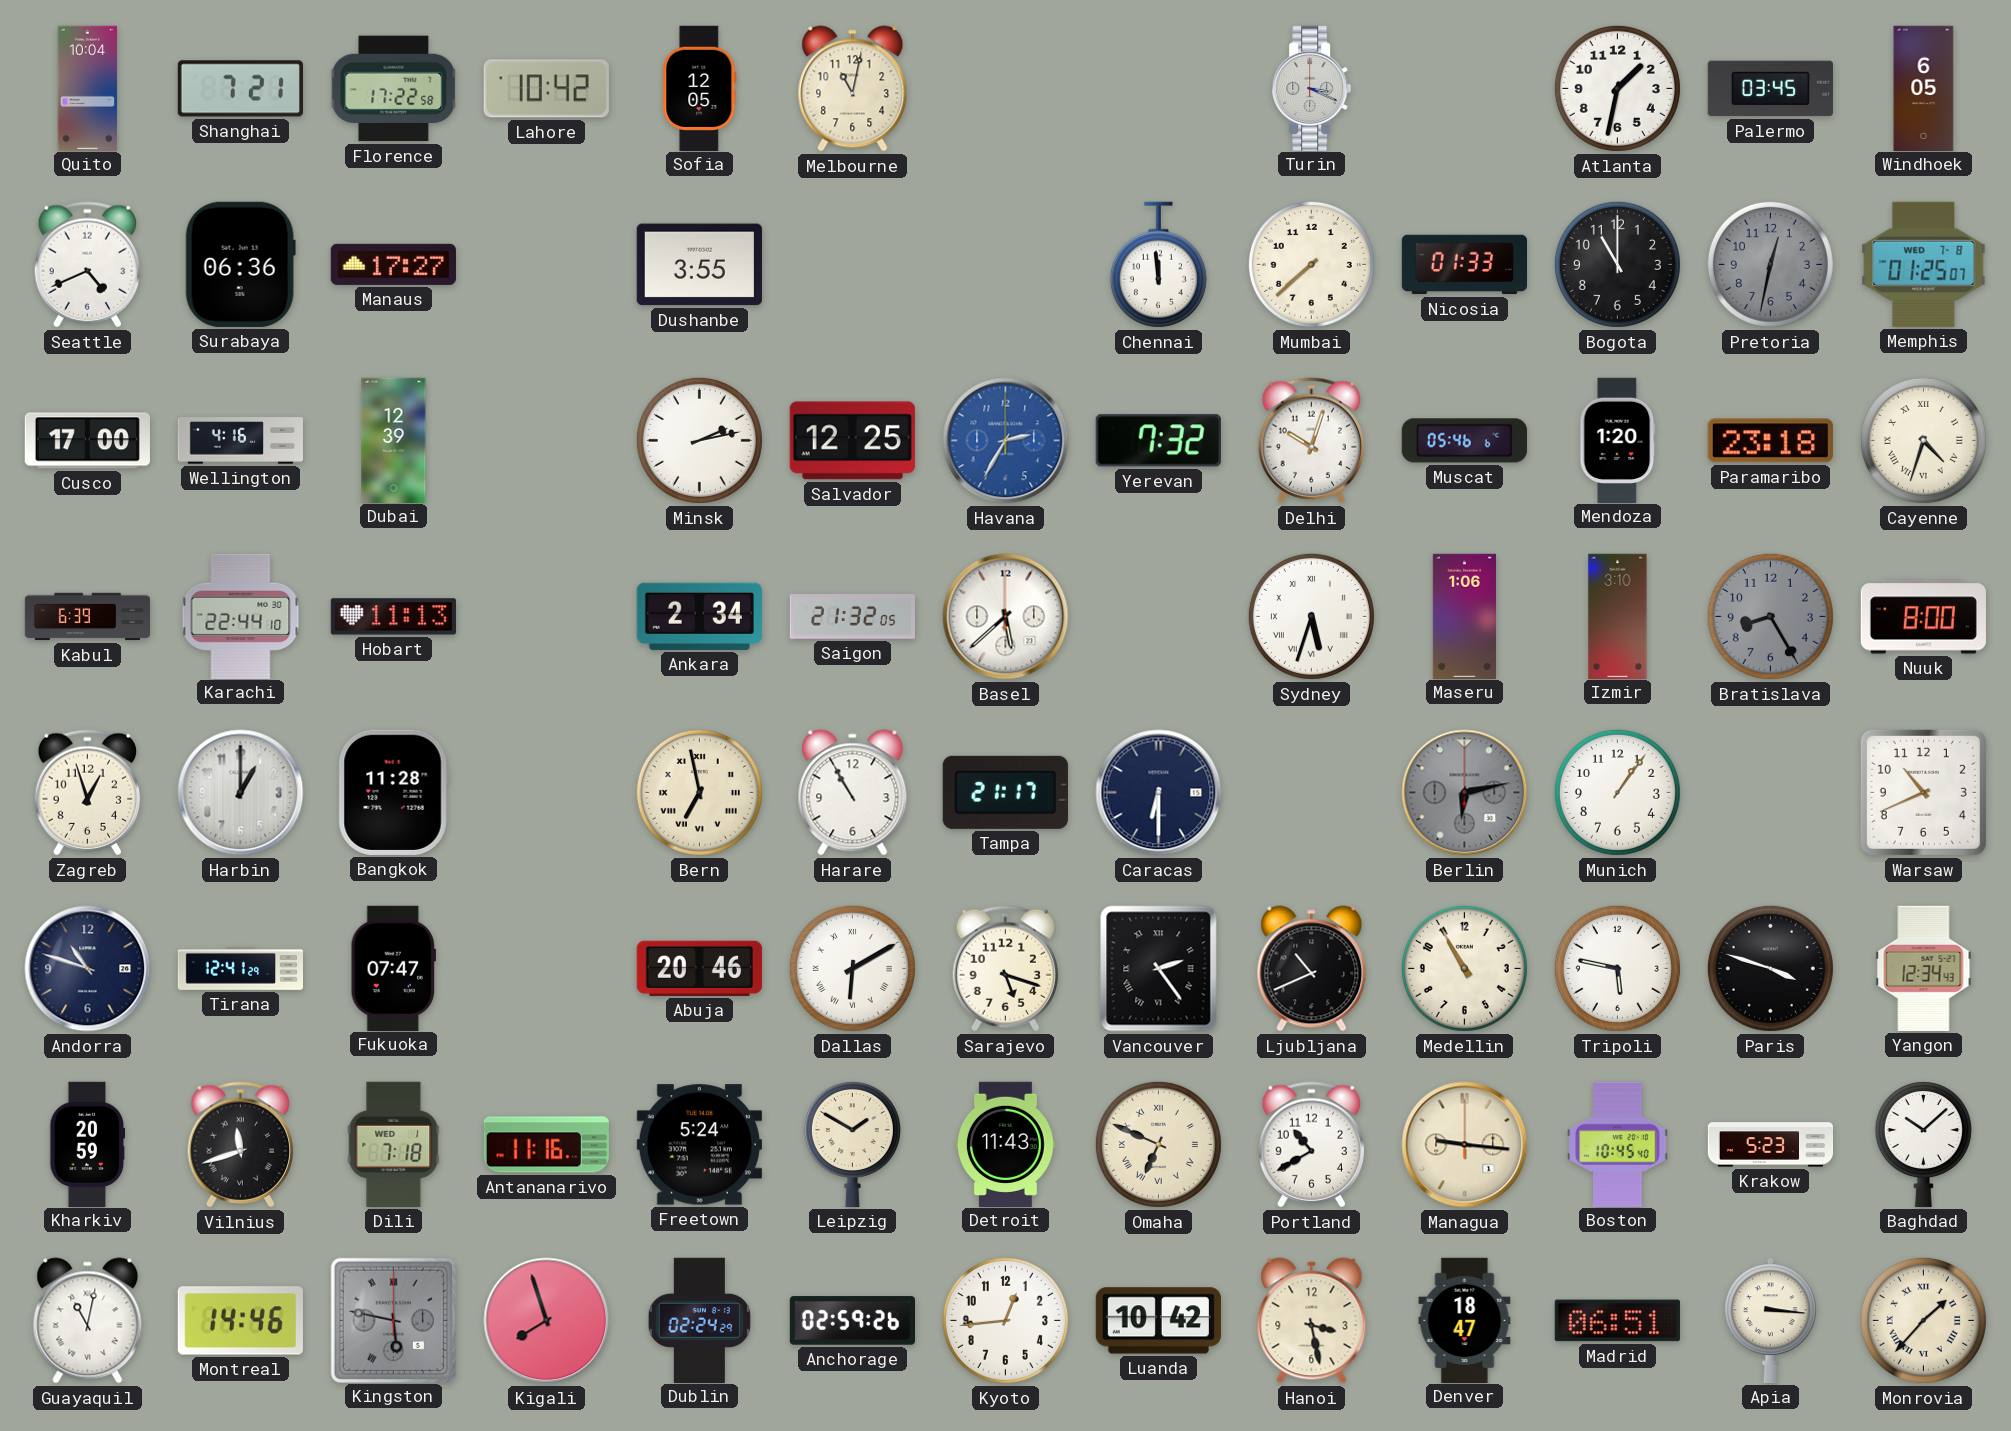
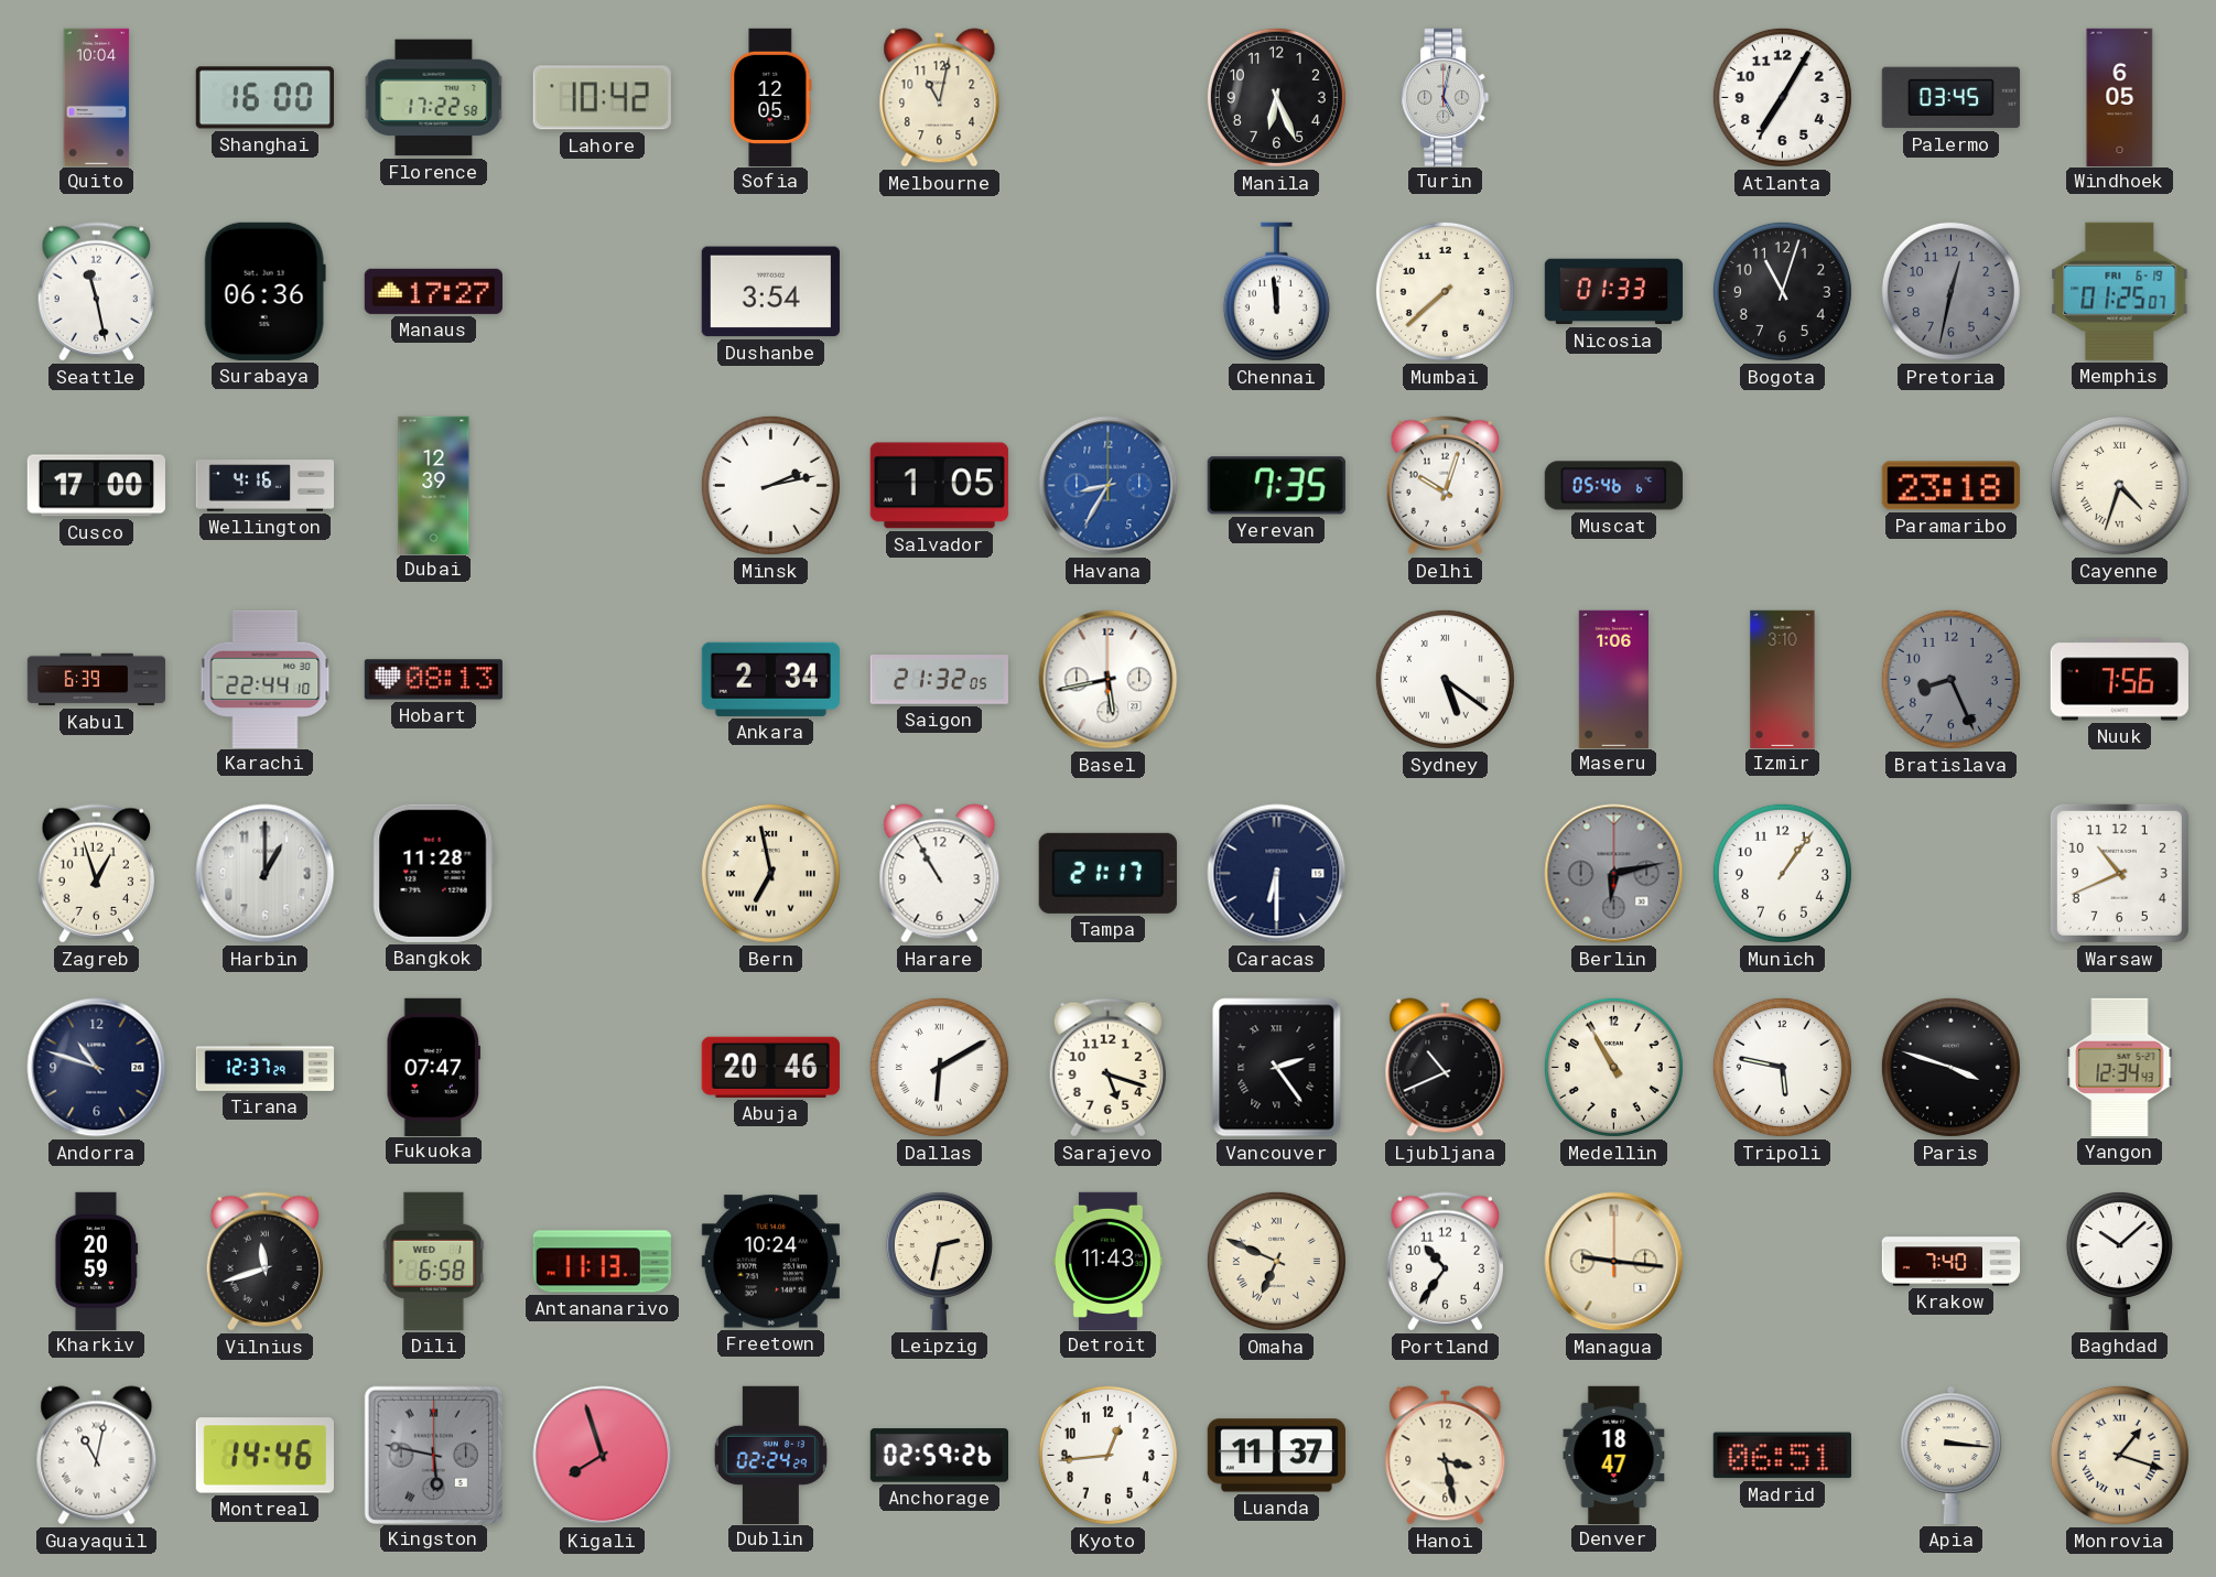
Shanghai: 7:21 -> 16:00
Manila: none -> 6:26
Turin: 3:19 -> 5:02
Atlanta: 1:32 -> 7:05
Seattle: 4:41 -> 11:28
Dushanbe: 3:55 -> 3:54
Bogota: 11:00 -> 11:03
Memphis date: WED 7-8 -> FRI 6-19
Salvador: 12:25 -> 1:05
Havana: 2:35 -> 8:35
Yerevan: 7:32 -> 7:35
Mendoza: 1:20 -> none
Hobart: 11:13 -> 08:13
Basel: 5:38 -> 5:43
Sydney: 5:33 -> 5:21
Bratislava: 8:25 -> 8:26
Nuuk: 8:00 -> 7:56
Tirana: 12:41 -> 12:37
Dili: 7:18 -> 6:58
Antananarivo: 11:16 -> 11:13
Freetown: 5:24 -> 10:24
Leipzig: 1:50 -> 2:32
Portland: 10:40 -> 10:36
Boston: 10:45 -> none
Krakow: 5:23 -> 7:40
Luanda: 10:42 -> 11:37
Monrovia: 1:37 -> 1:18
